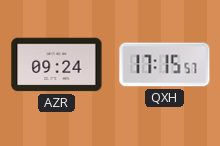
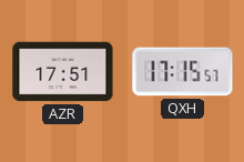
AZR: 09:24 -> 17:51
